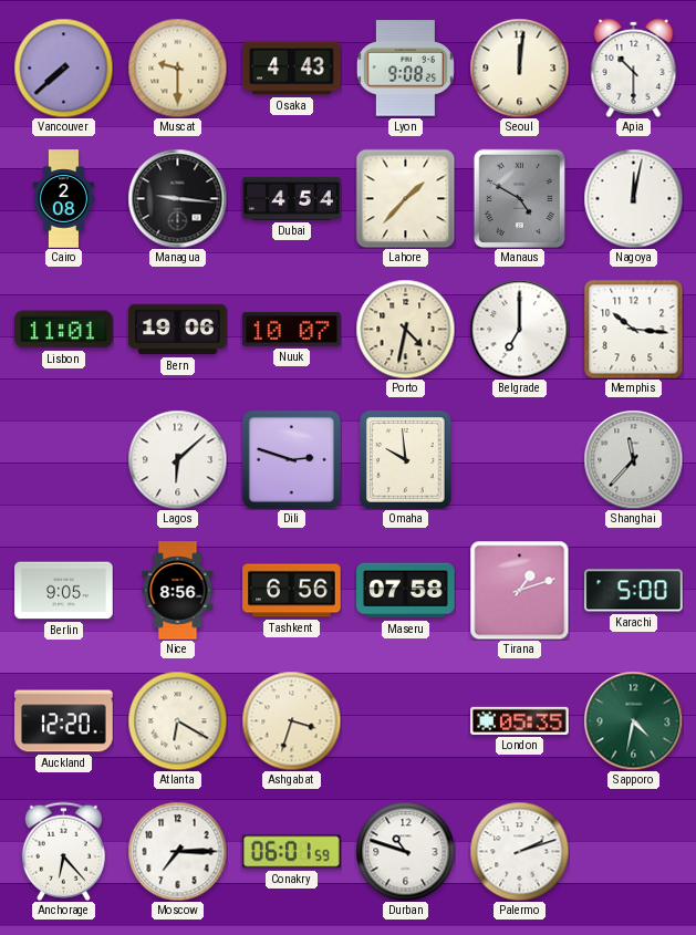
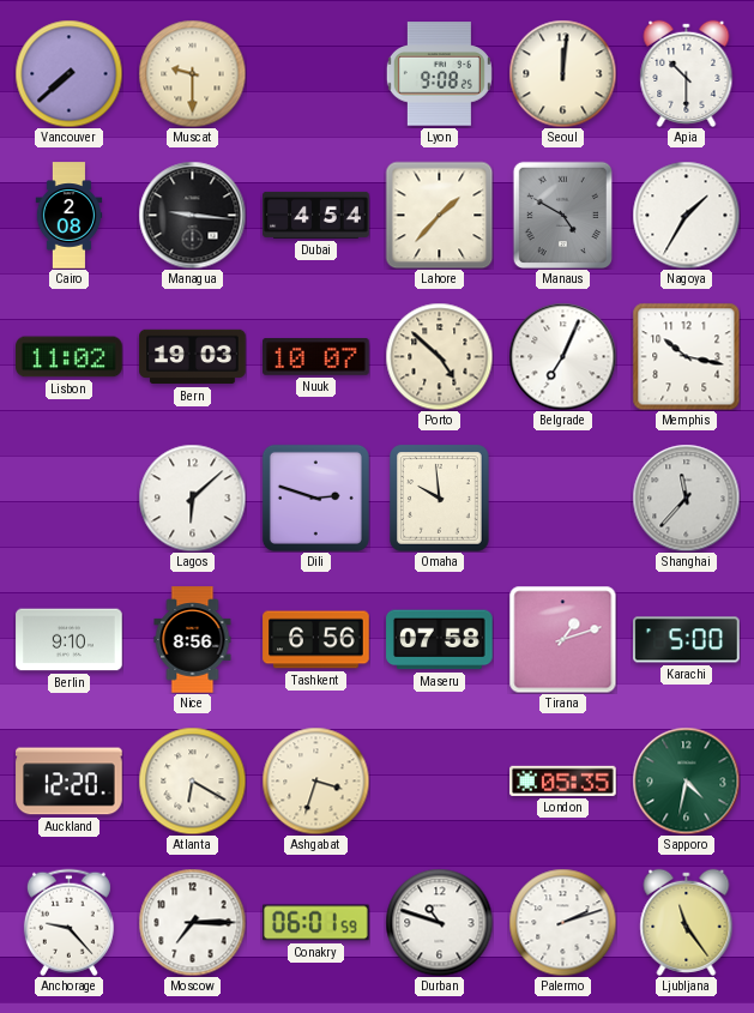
Osaka: 4:43 -> none
Nagoya: 12:02 -> 1:35
Lisbon: 11:01 -> 11:02
Bern: 19:06 -> 19:03
Porto: 4:32 -> 4:52
Belgrade: 7:00 -> 7:04
Memphis: 10:16 -> 10:17
Berlin: 9:05 -> 9:10
Anchorage: 6:23 -> 9:23
Ljubljana: none -> 11:24
